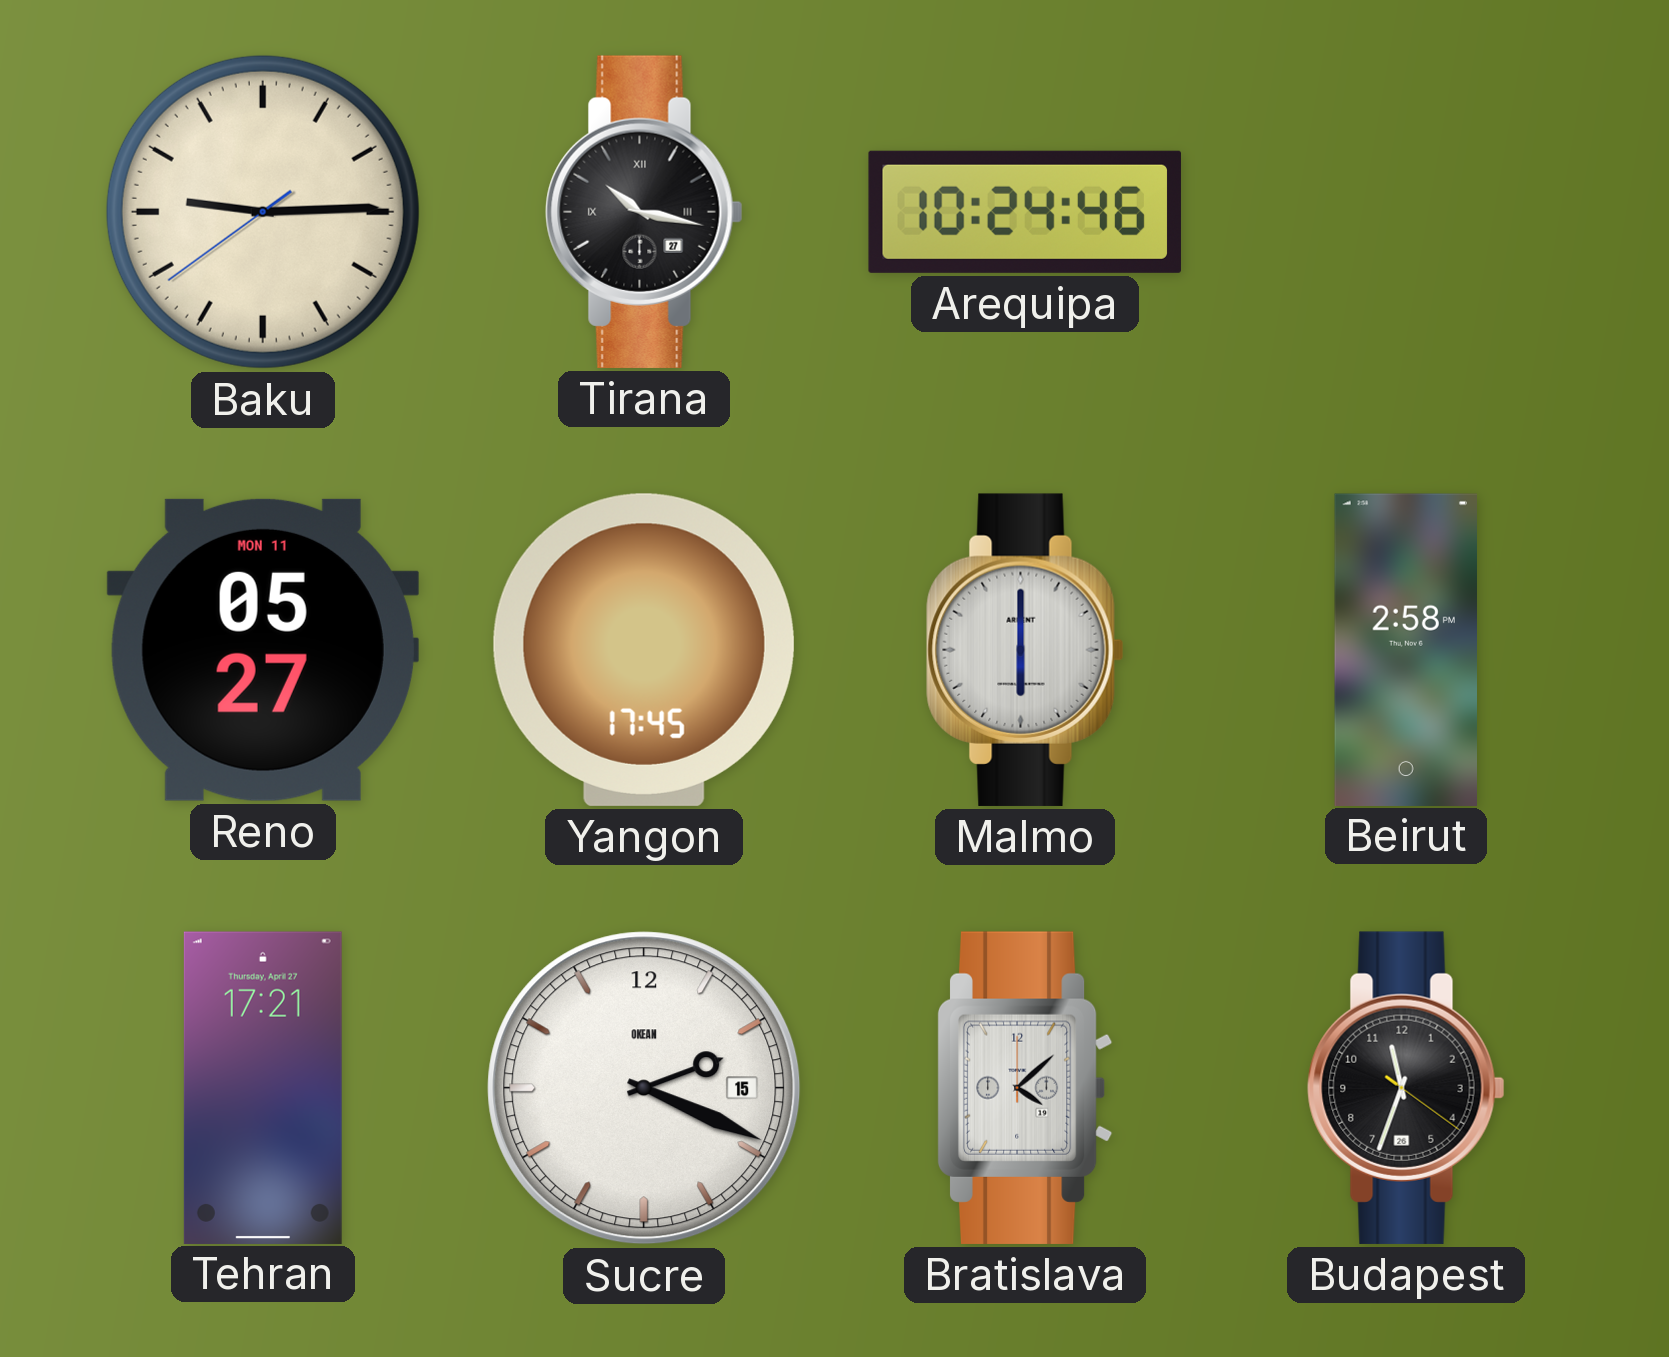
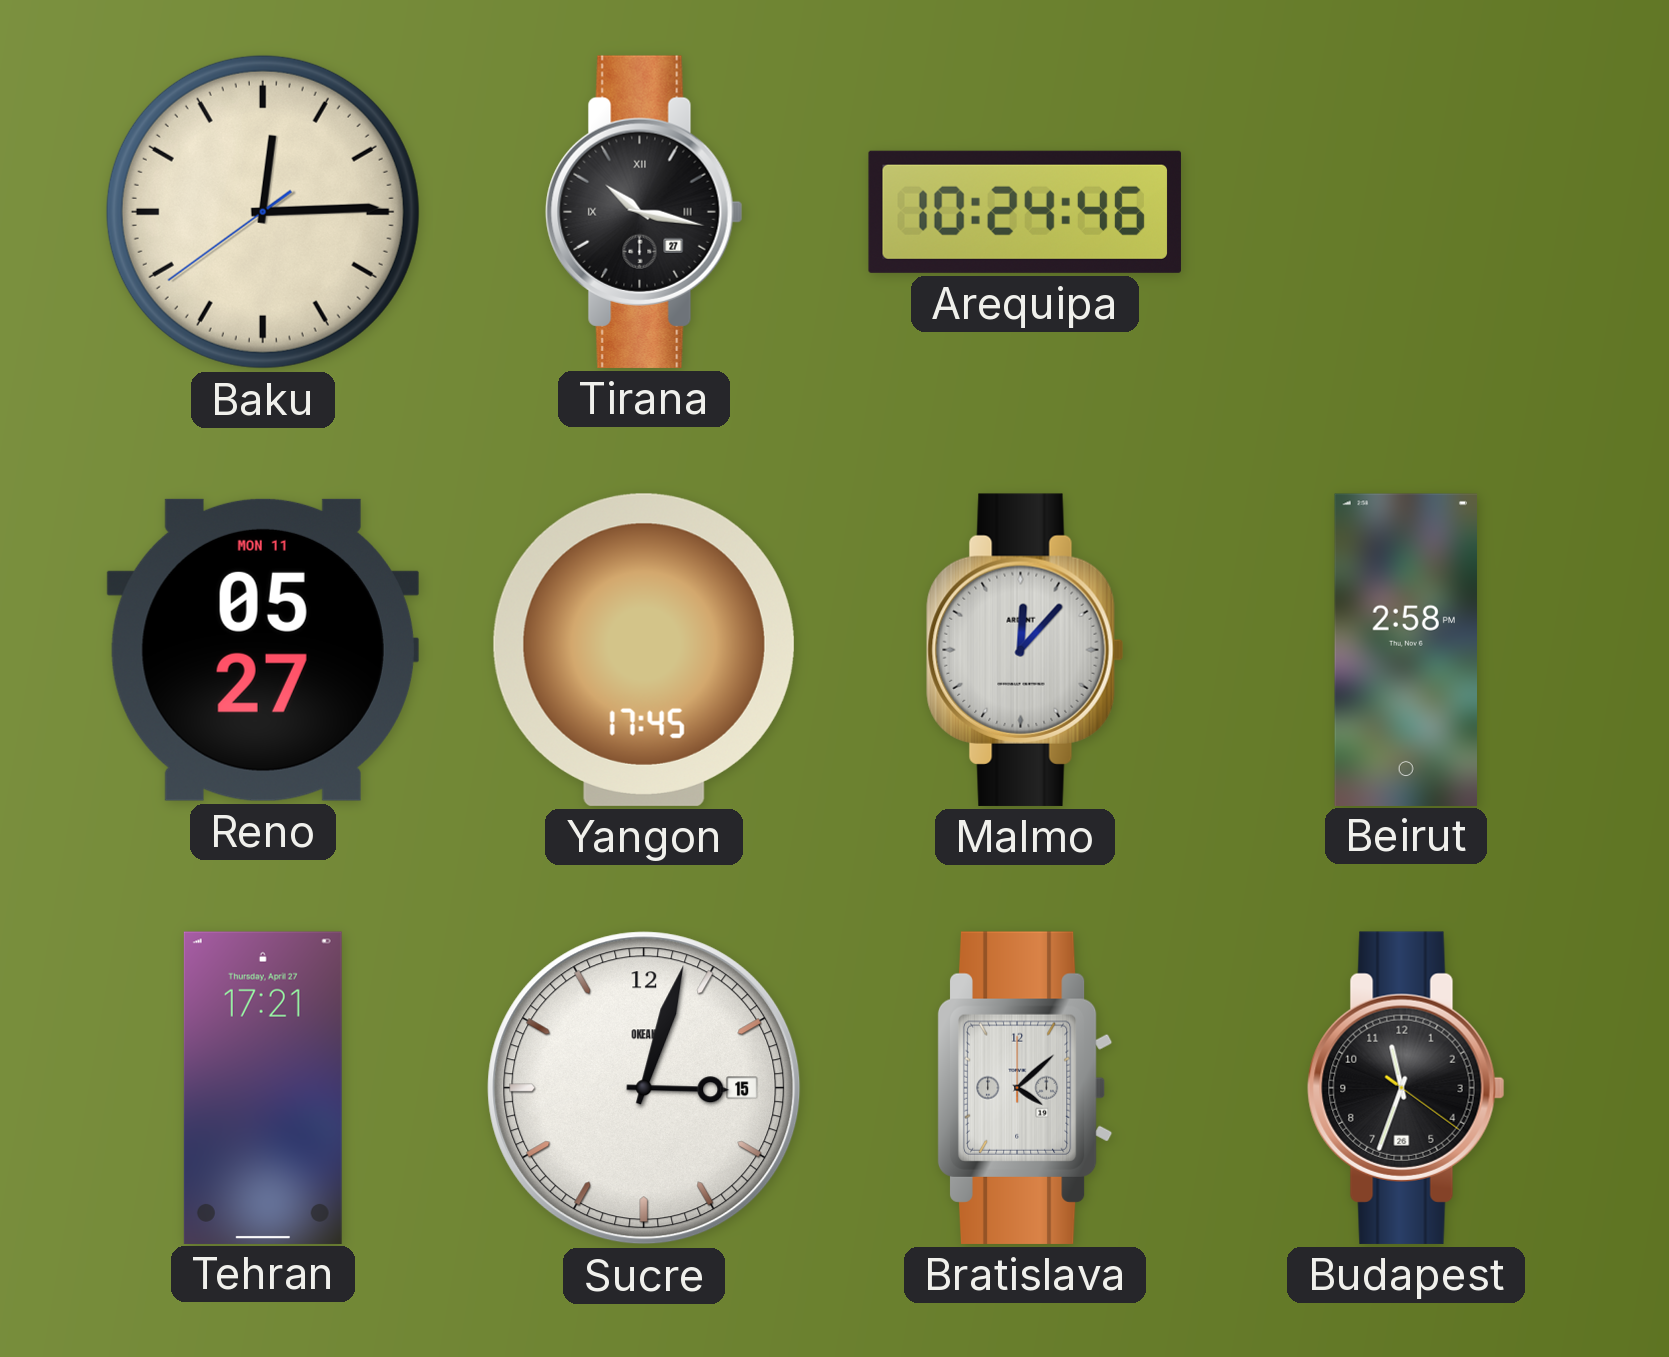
Baku: 9:14 -> 12:14
Malmo: 6:00 -> 12:07
Sucre: 2:19 -> 3:03
